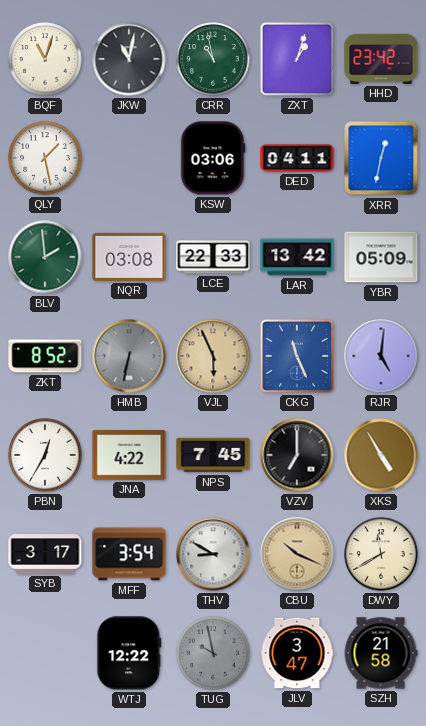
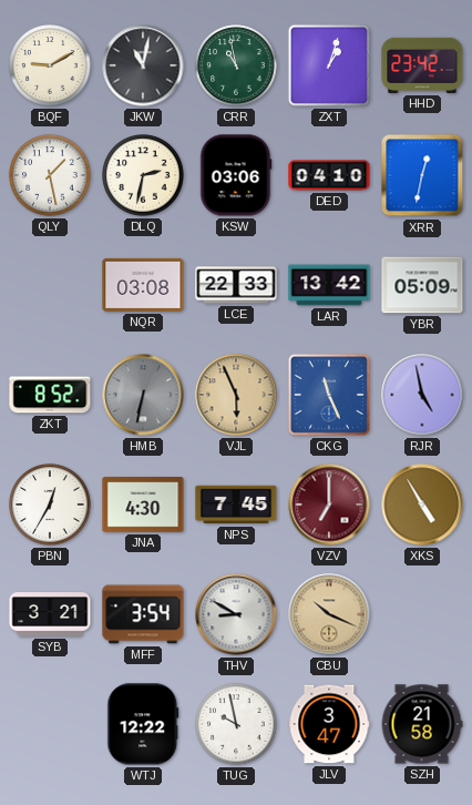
BQF: 11:03 -> 9:10
DLQ: none -> 2:32
DED: 04:11 -> 04:10
BLV: 1:59 -> none
RJR: 5:01 -> 4:58
JNA: 4:22 -> 4:30
VZV dial: black -> burgundy
SYB: 3:17 -> 3:21
DWY: 11:40 -> none
TUG dial: grey -> white
